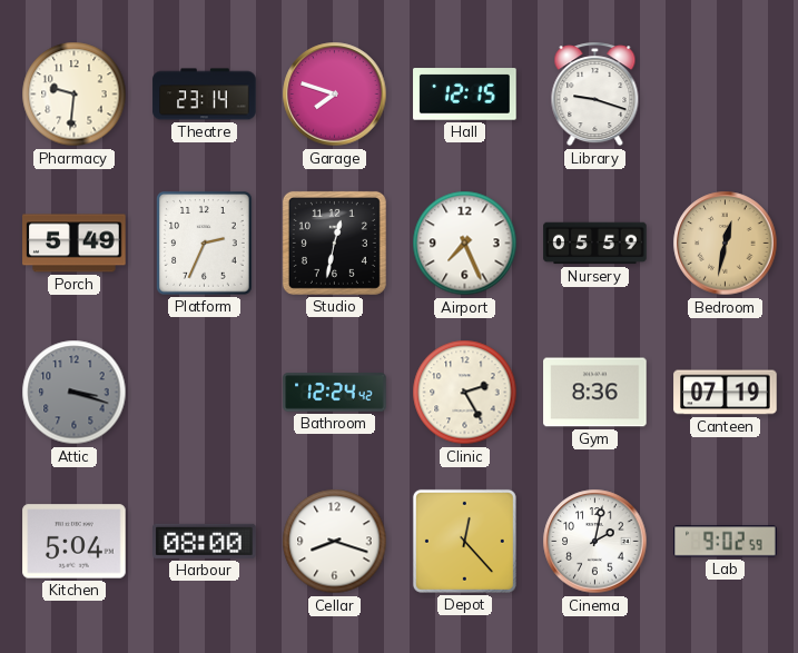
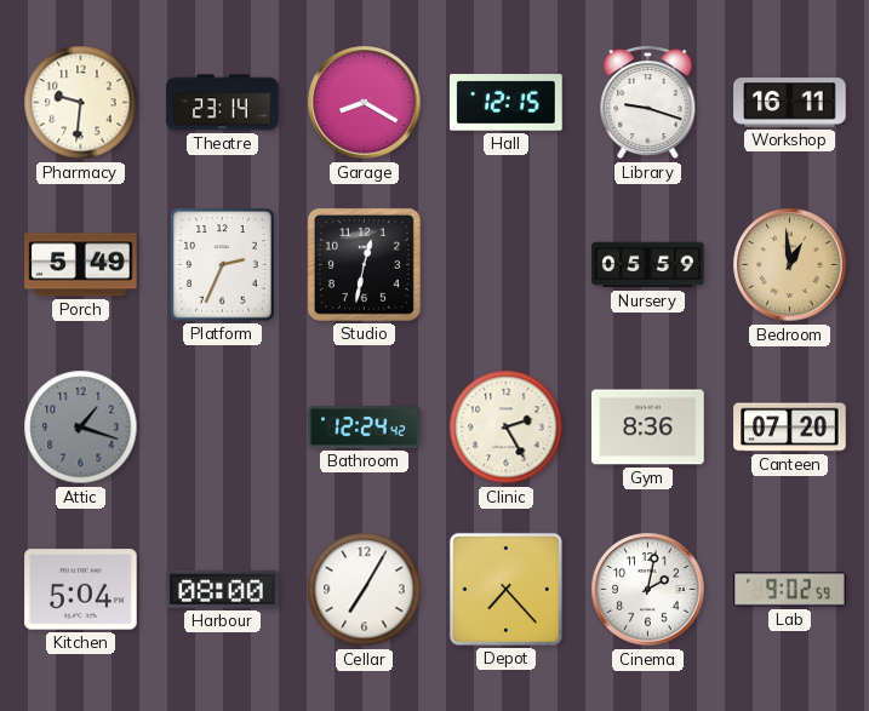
Garage: 7:48 -> 8:20
Workshop: none -> 16:11
Airport: 7:26 -> none
Bedroom: 12:32 -> 12:59
Attic: 3:18 -> 1:18
Canteen: 07:19 -> 07:20
Cellar: 8:18 -> 7:05
Depot: 12:23 -> 7:23
